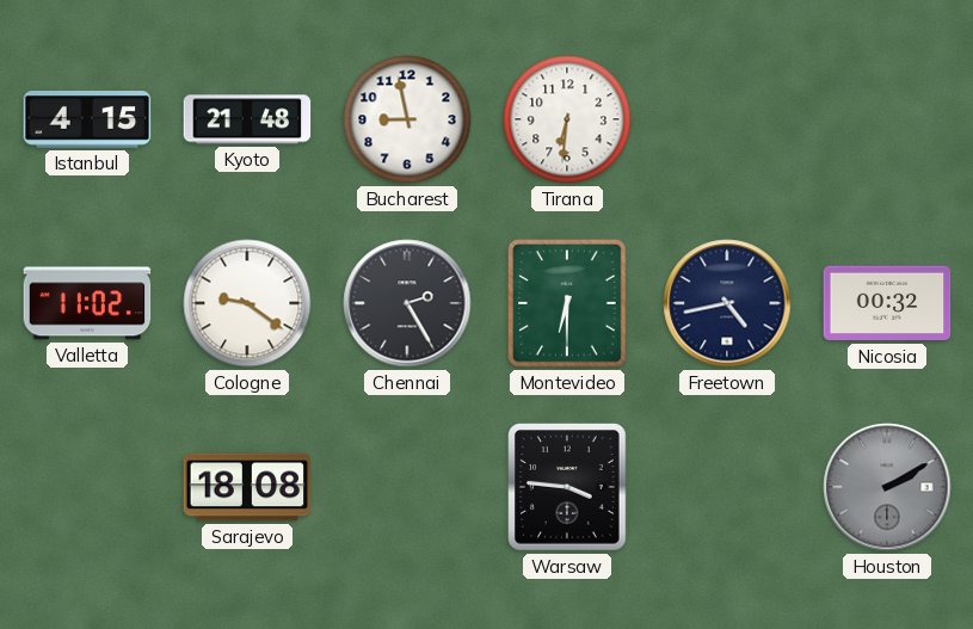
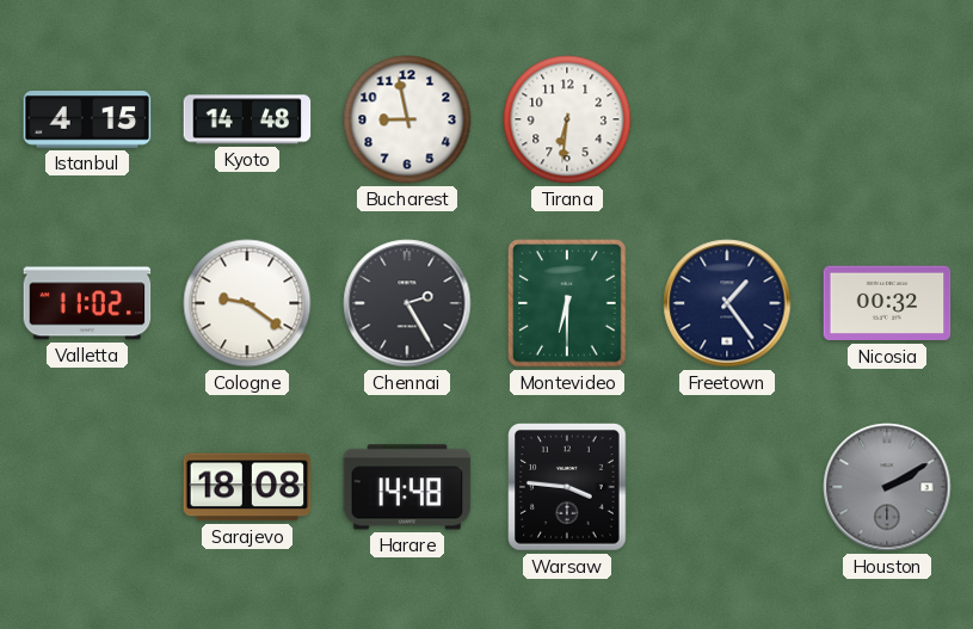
Kyoto: 21:48 -> 14:48
Freetown: 4:43 -> 1:24
Harare: none -> 14:48
